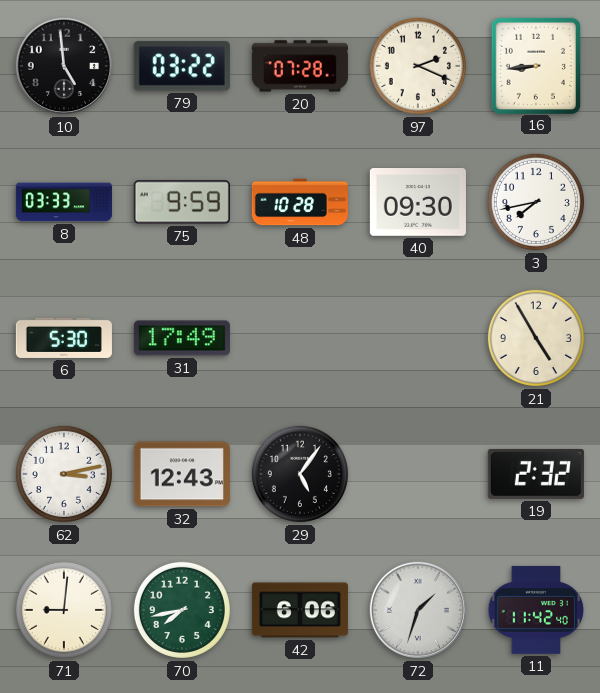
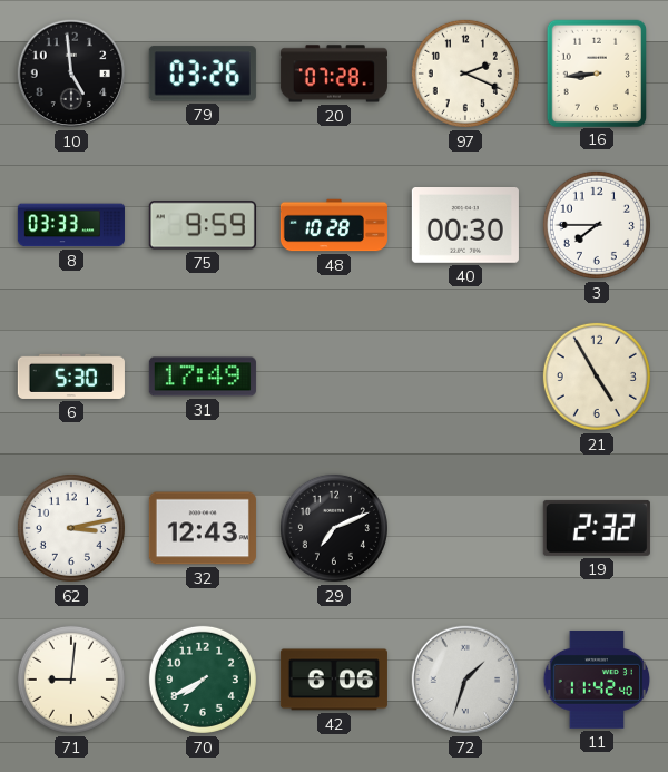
79: 03:22 -> 03:26
40: 09:30 -> 00:30
3: 7:43 -> 7:45
29: 5:06 -> 7:11
70: 7:43 -> 7:40
